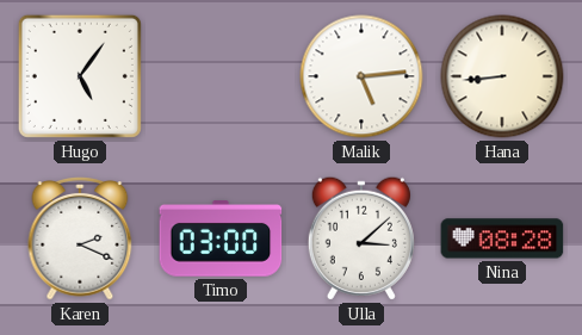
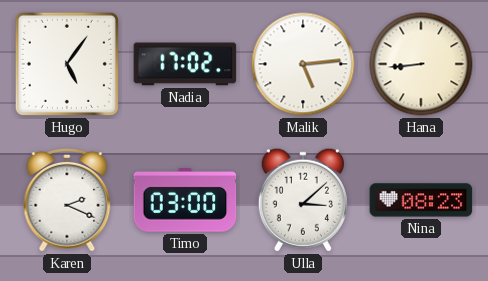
Nadia: none -> 17:02
Nina: 08:28 -> 08:23
